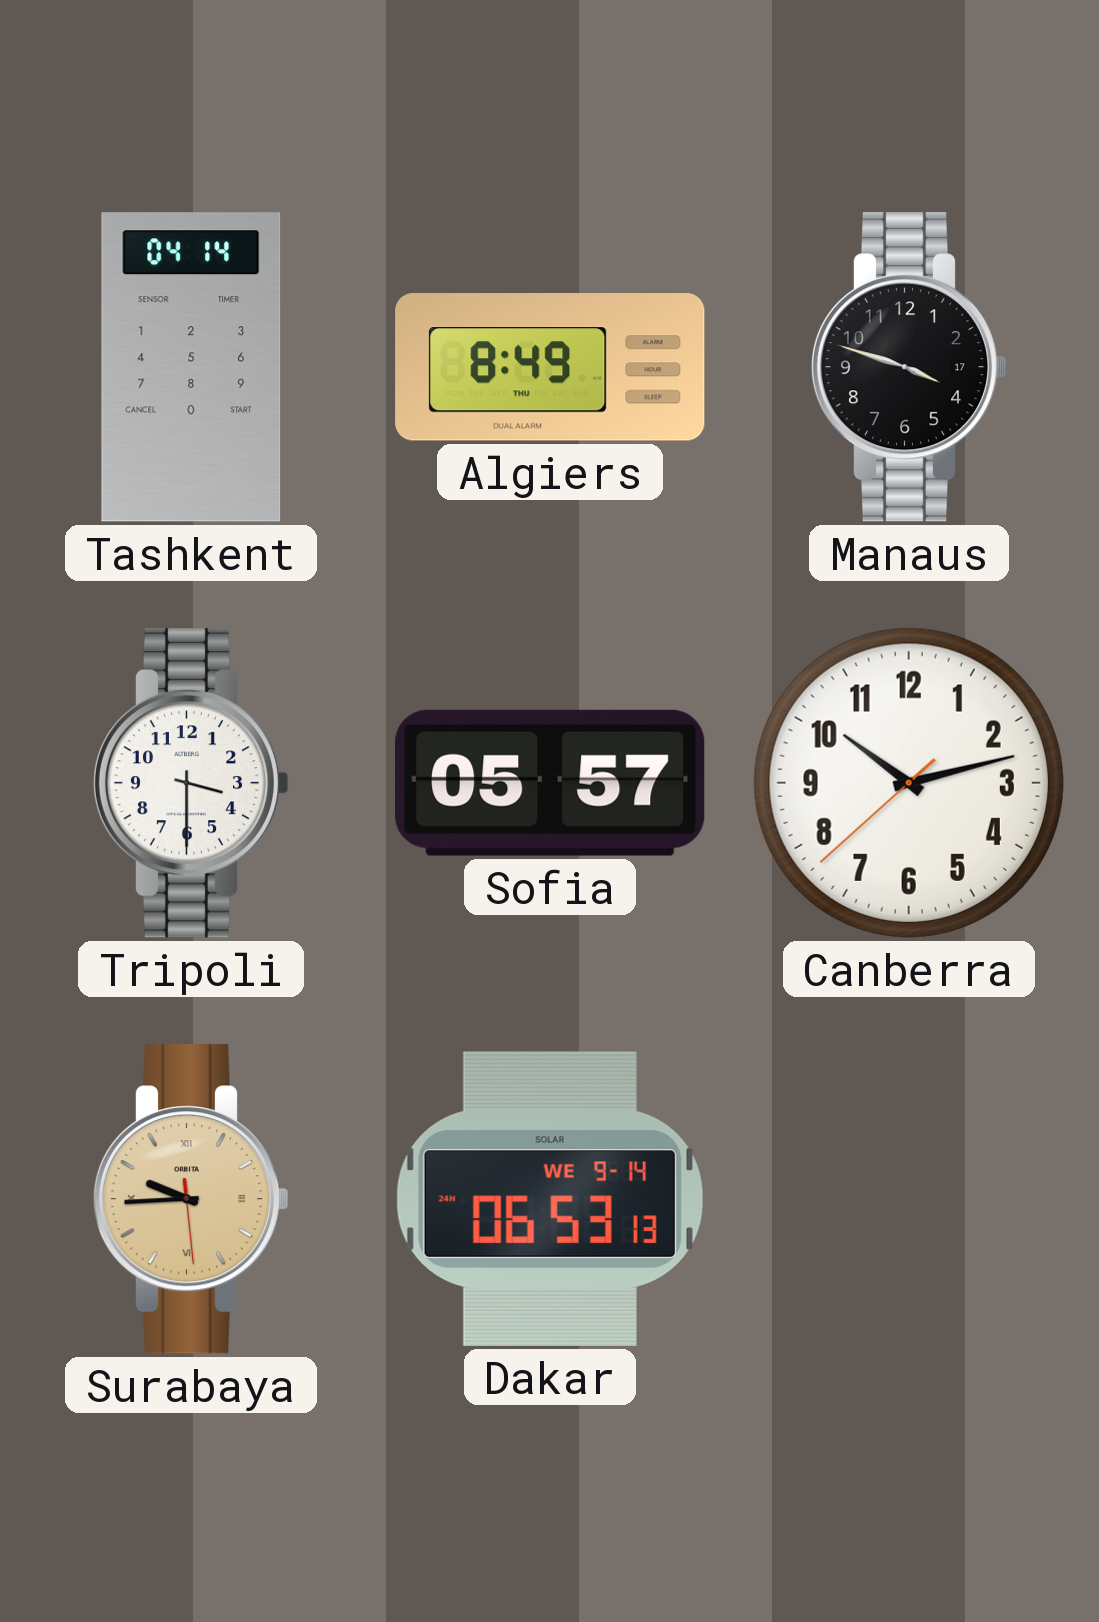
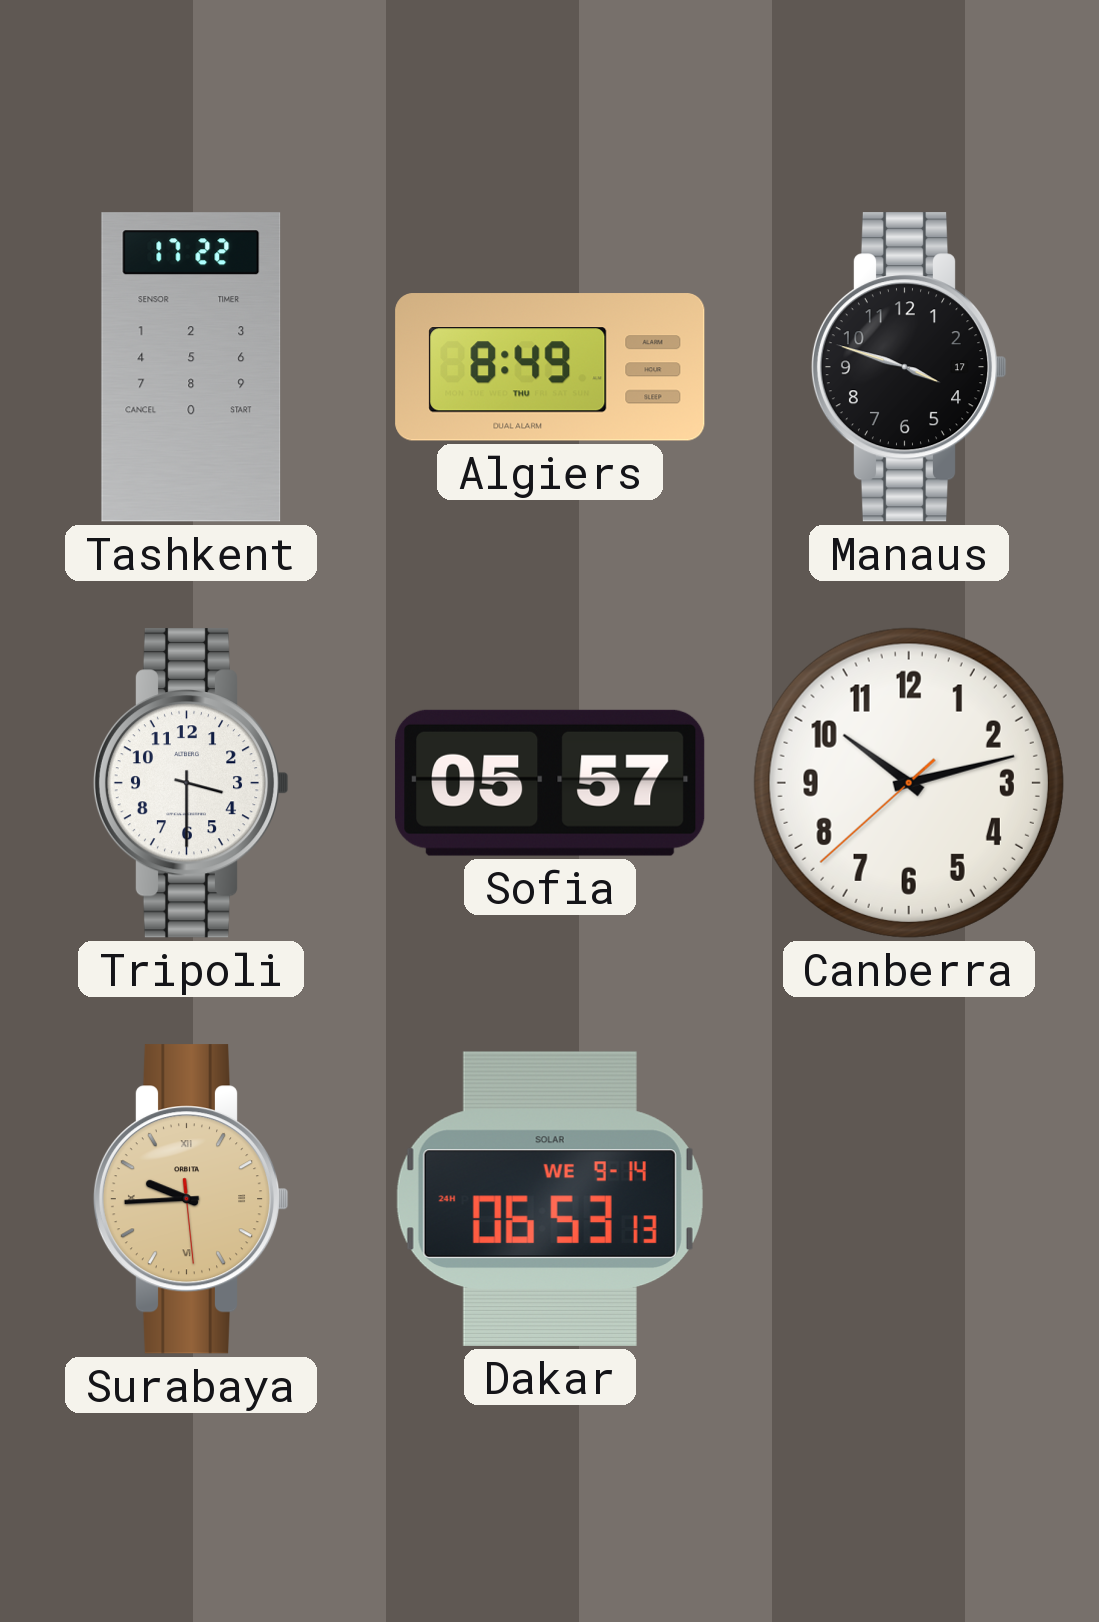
Tashkent: 04:14 -> 17:22
